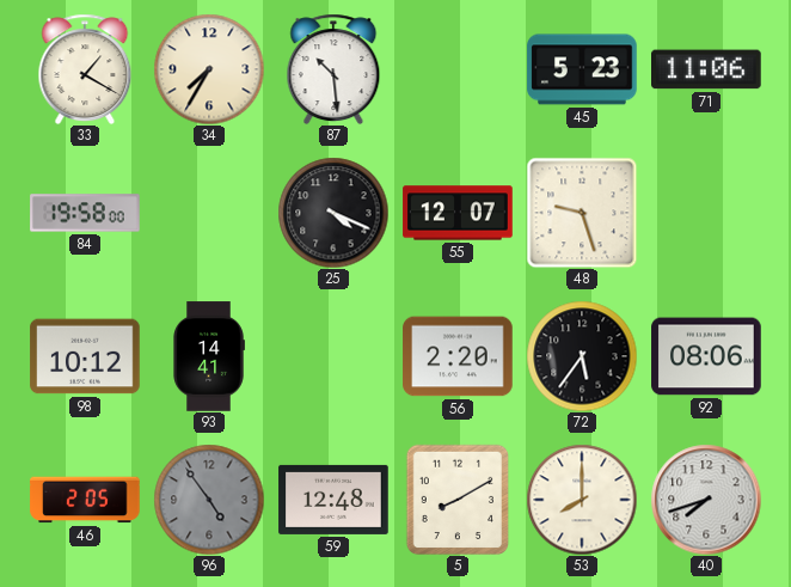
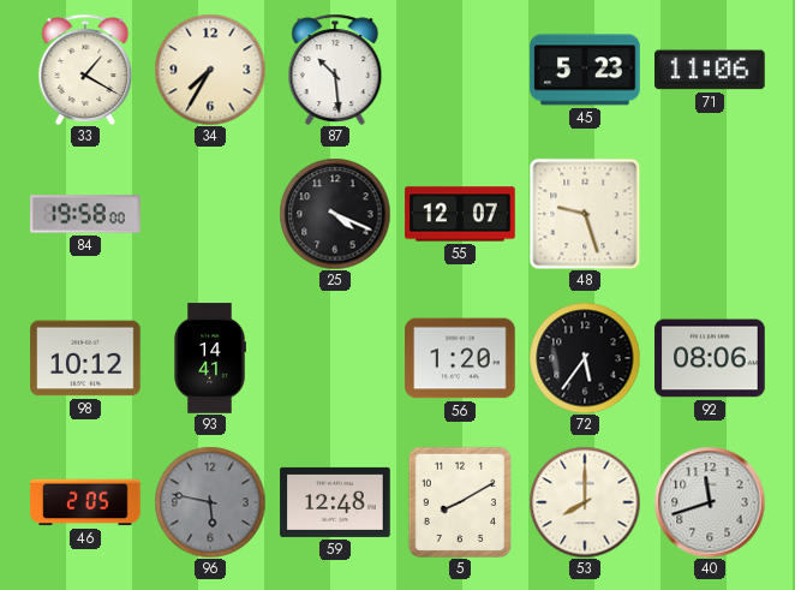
56: 2:20 -> 1:20
96: 4:54 -> 5:47
40: 7:42 -> 11:42
